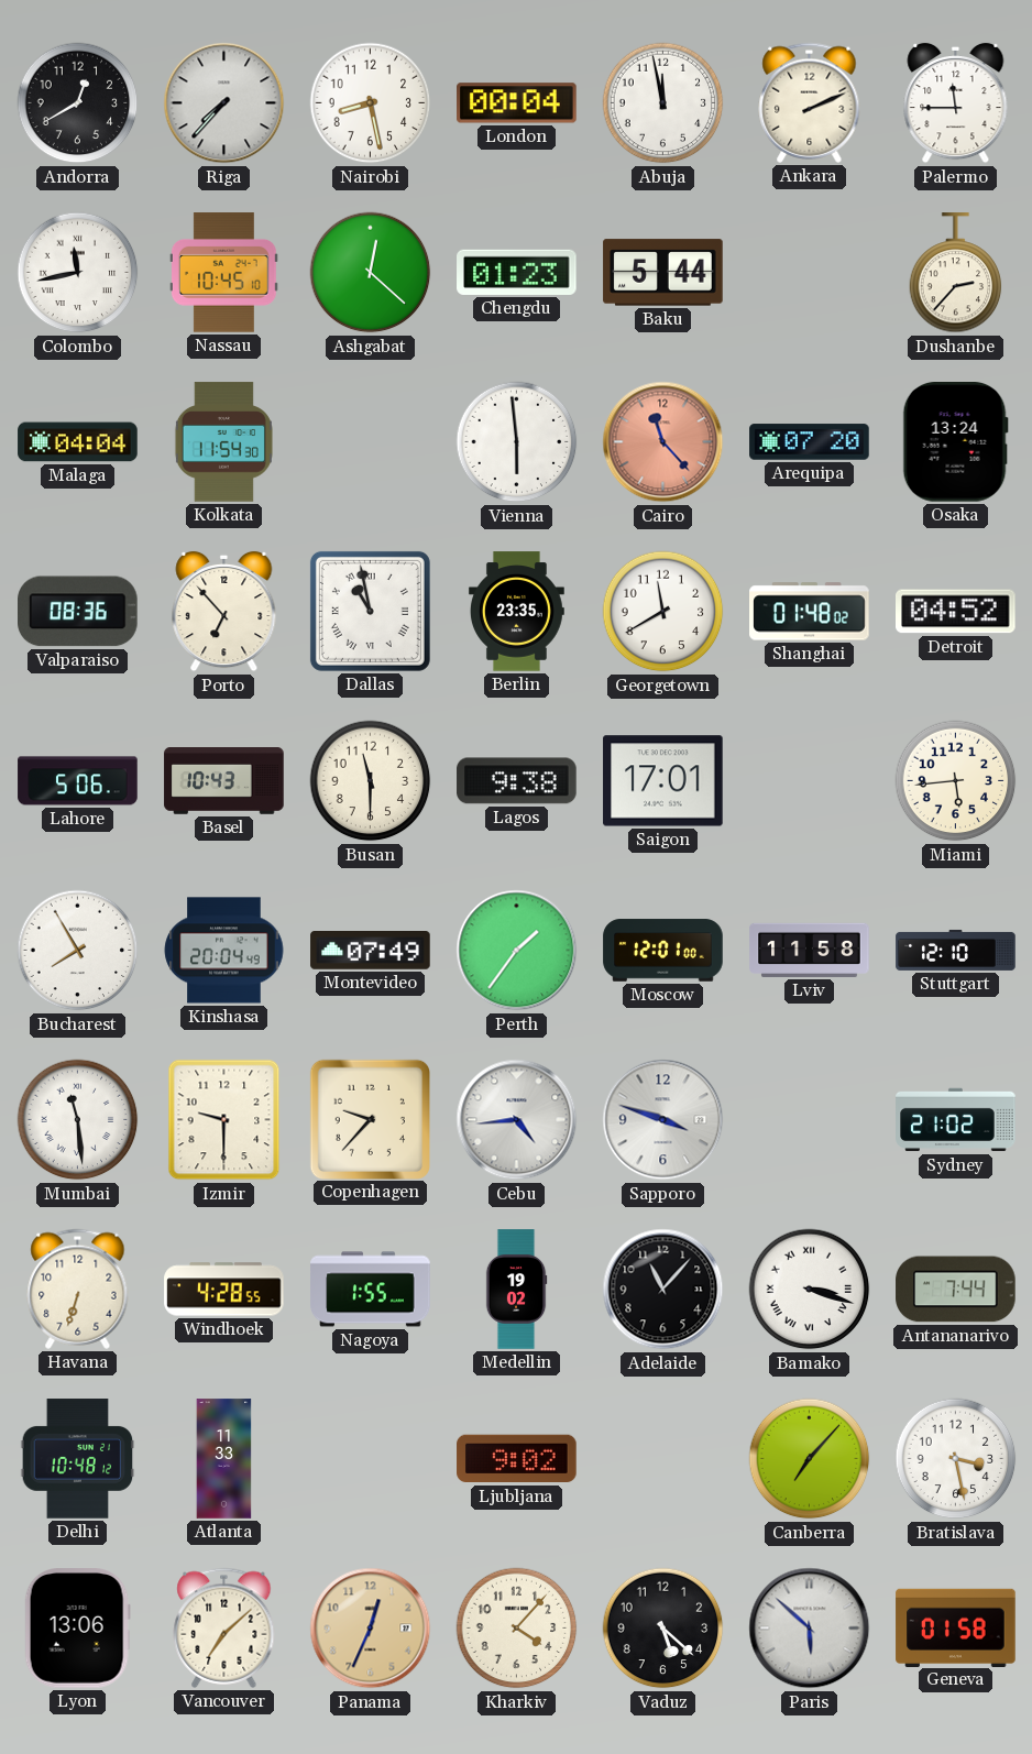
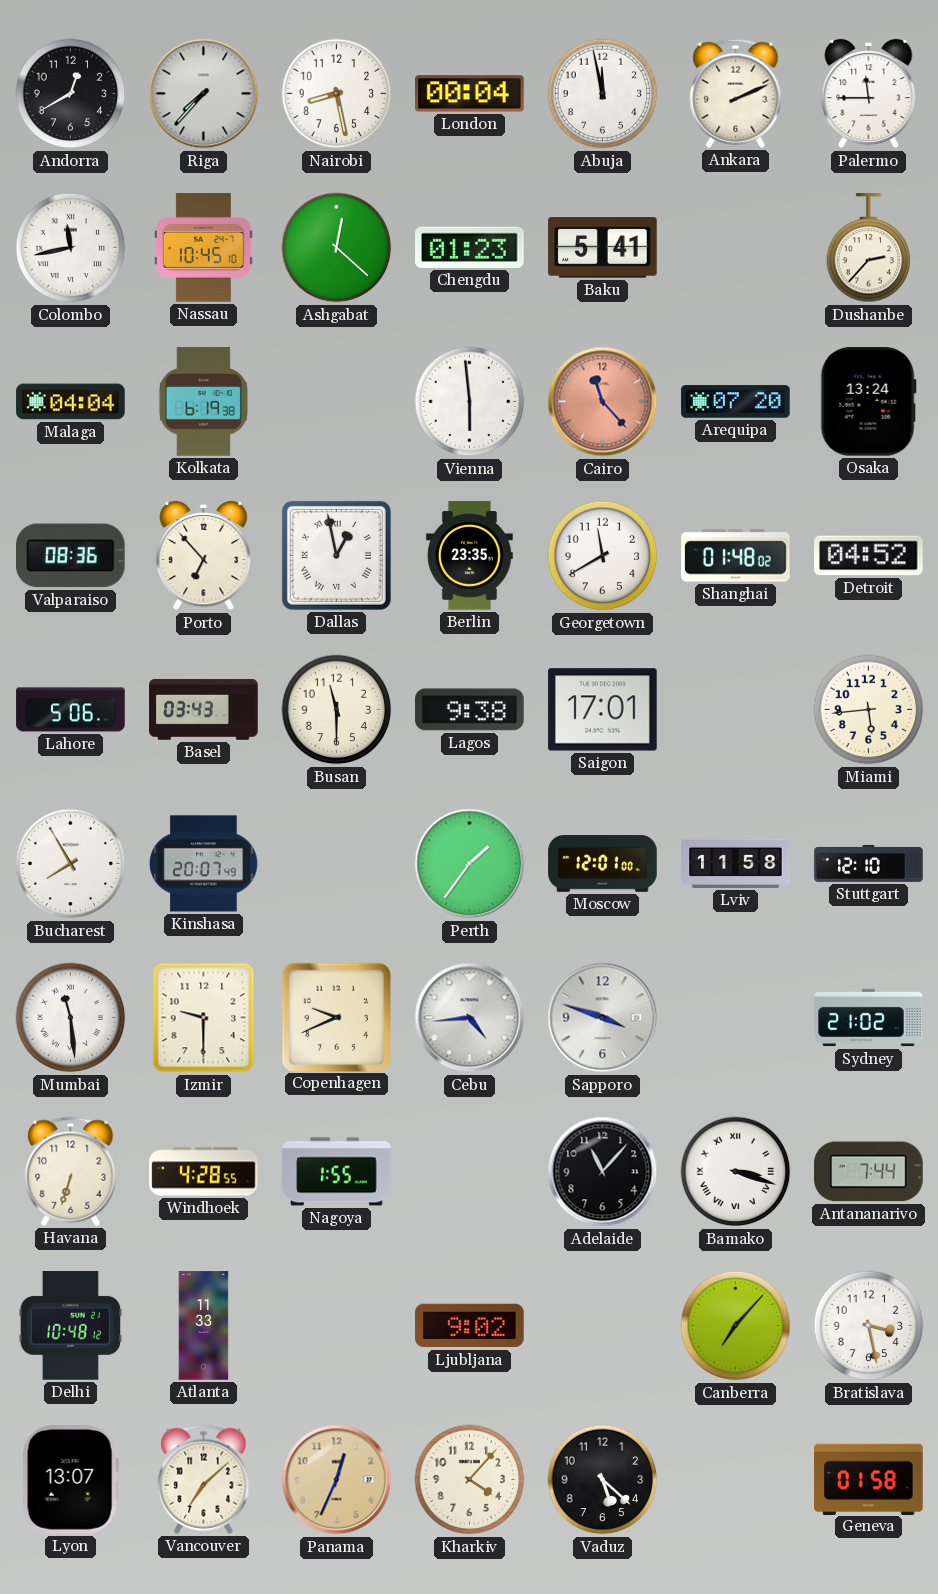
Baku: 5:44 -> 5:41
Kolkata: 11:54 -> 6:19
Dallas: 10:58 -> 12:58
Basel: 10:43 -> 03:43
Kinshasa: 20:04 -> 20:07
Montevideo: 07:49 -> none
Copenhagen: 9:37 -> 9:41
Medellin: 19:02 -> none
Lyon: 13:06 -> 13:07
Paris: 5:52 -> none
